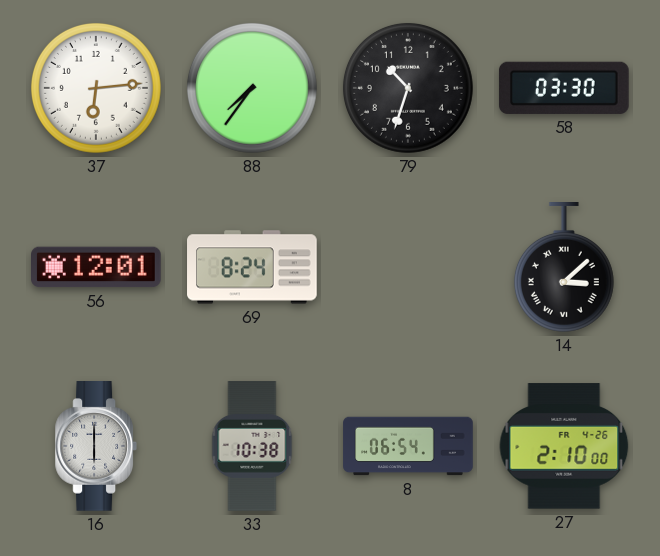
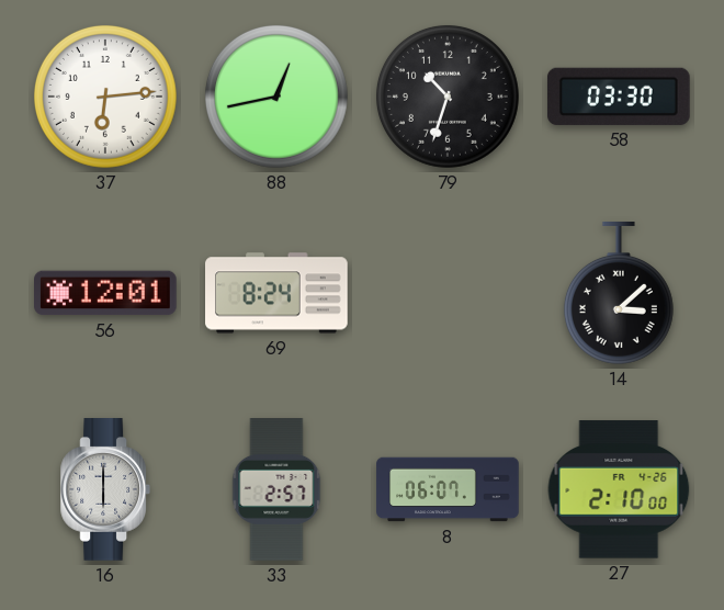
88: 7:36 -> 12:43
33: 10:38 -> 2:57
8: 06:54 -> 06:07
